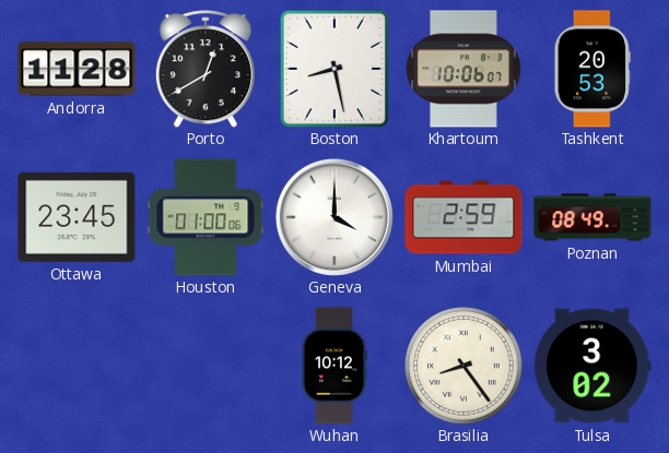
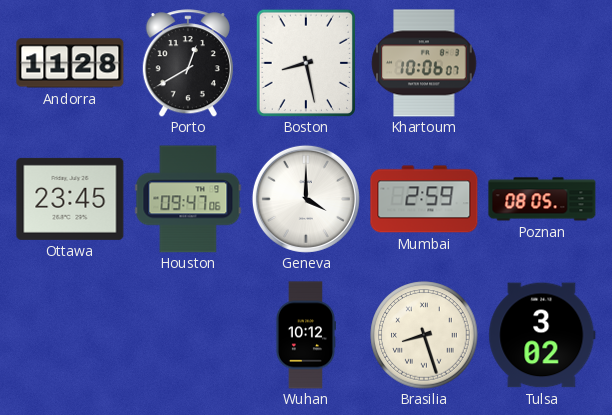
Tashkent: 20:53 -> none
Houston: 01:00 -> 09:47
Poznan: 08:49 -> 08:05
Brasilia: 8:24 -> 8:27
